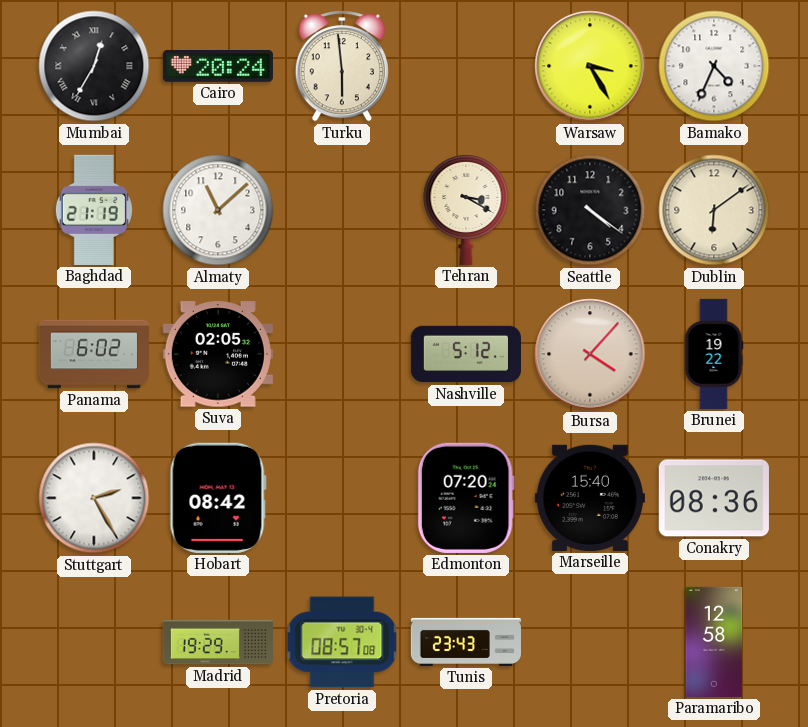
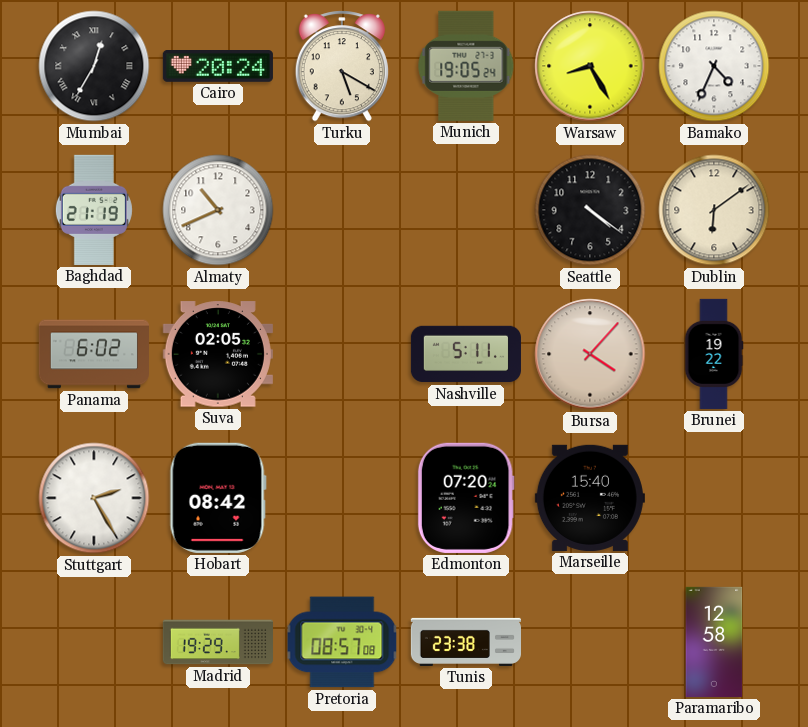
Turku: 5:59 -> 5:20
Munich: none -> 19:05
Warsaw: 3:25 -> 8:25
Almaty: 11:08 -> 10:41
Tehran: 3:20 -> none
Nashville: 5:12 -> 5:11
Conakry: 08:36 -> none
Tunis: 23:43 -> 23:38
